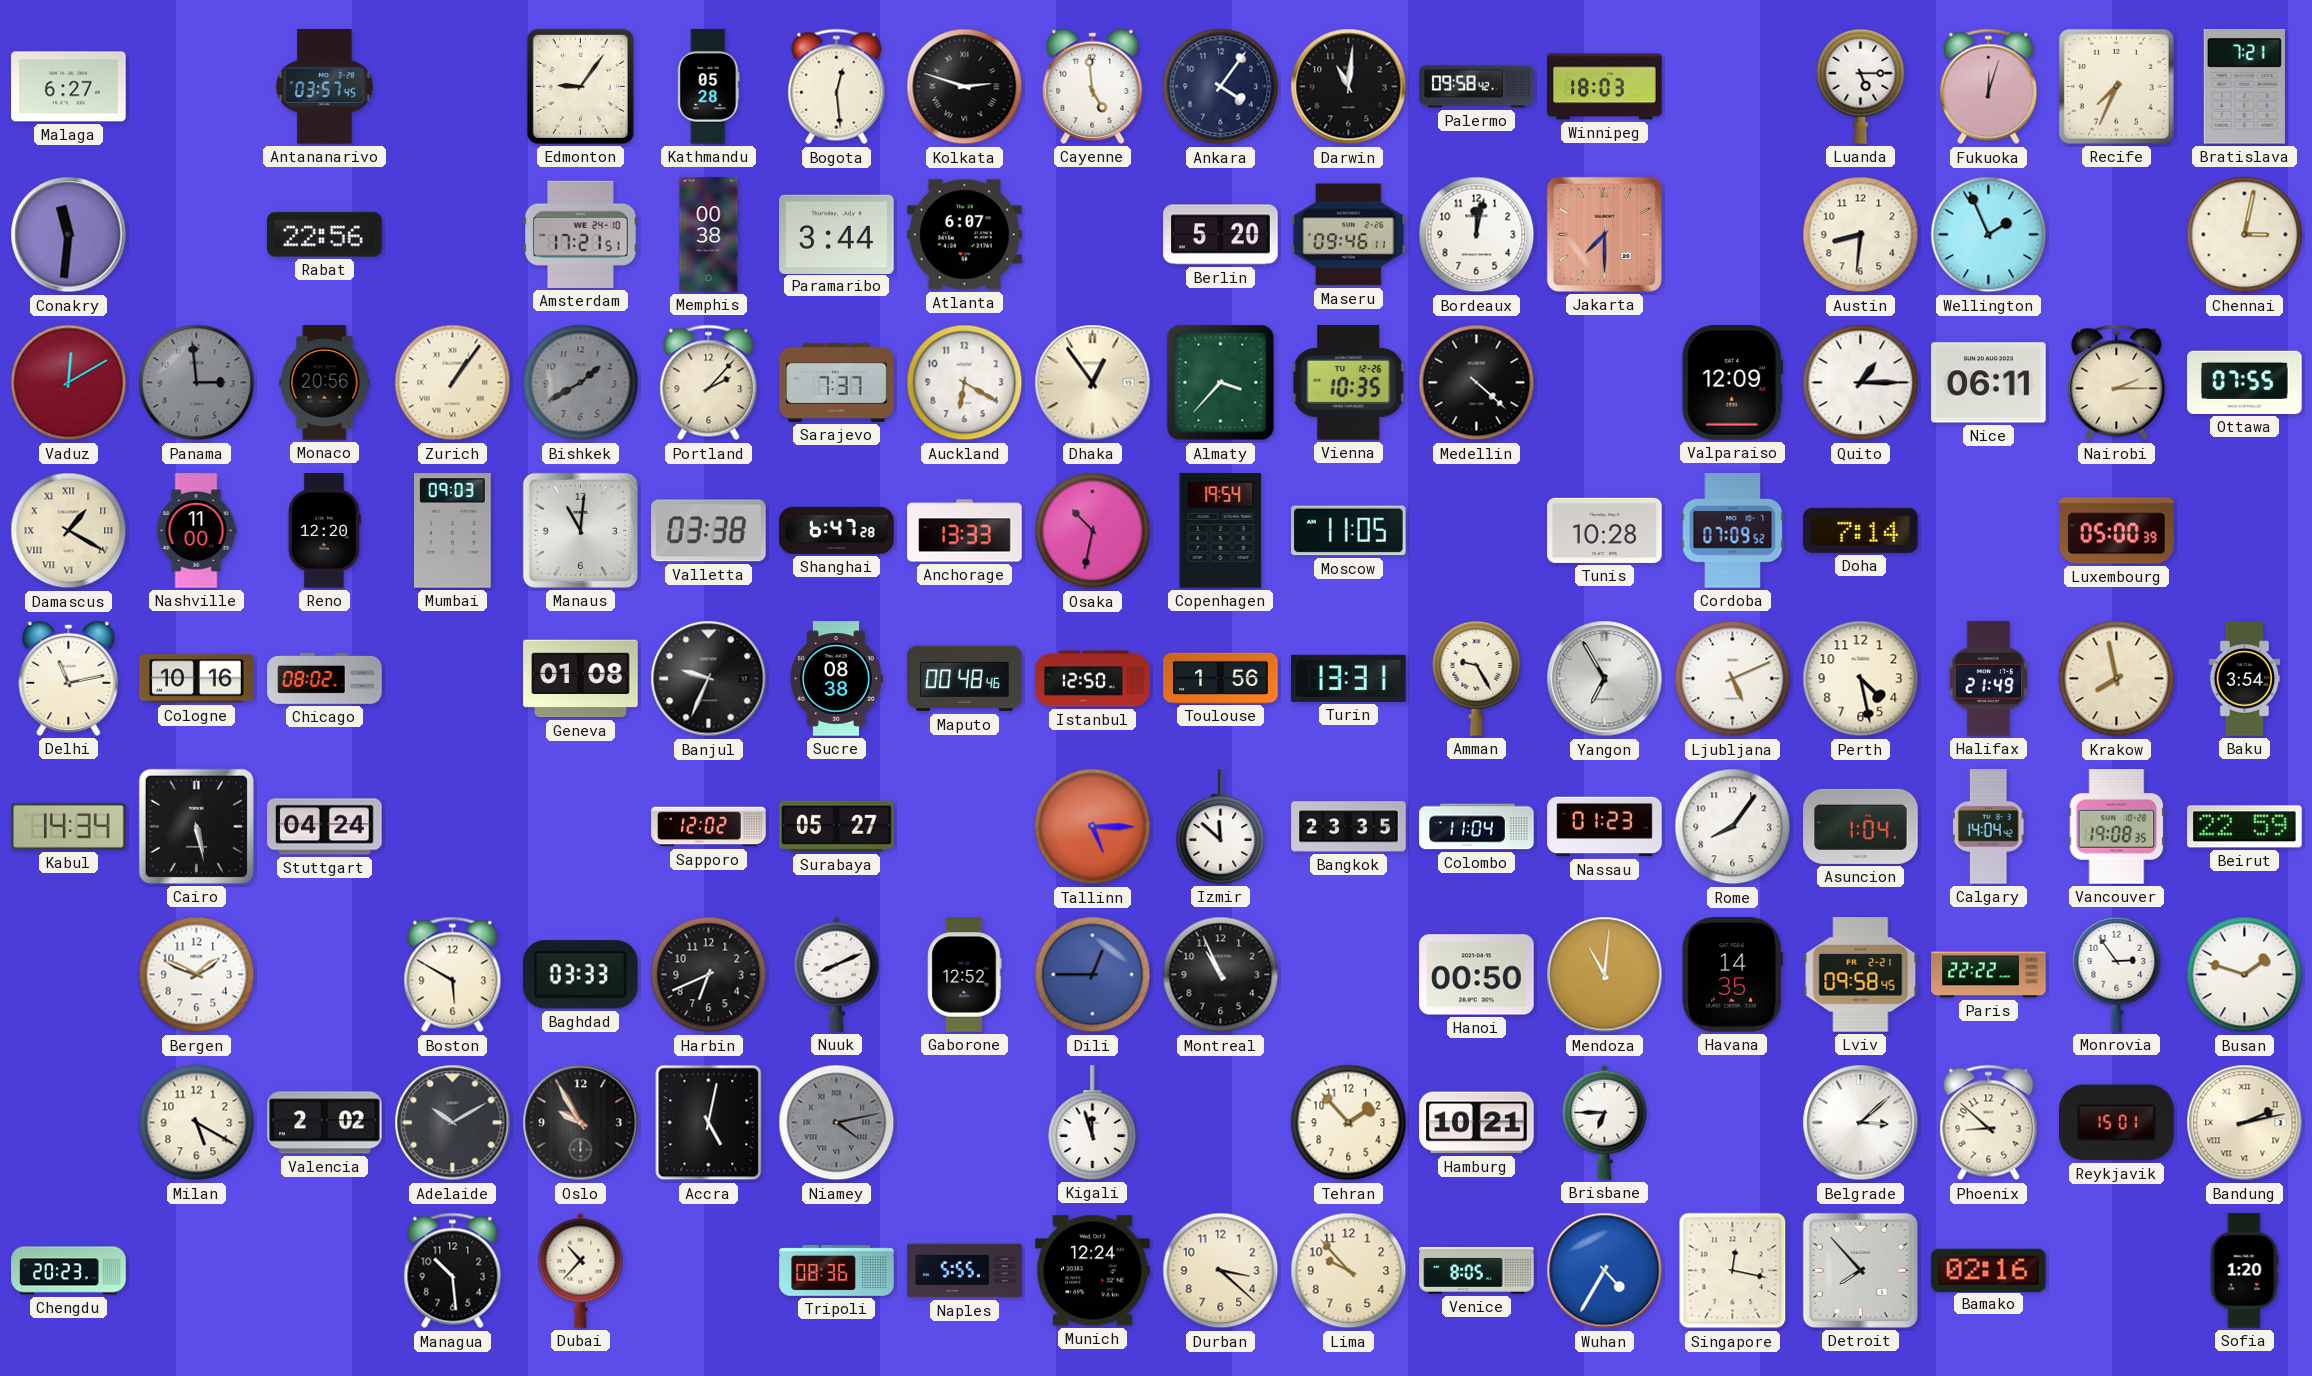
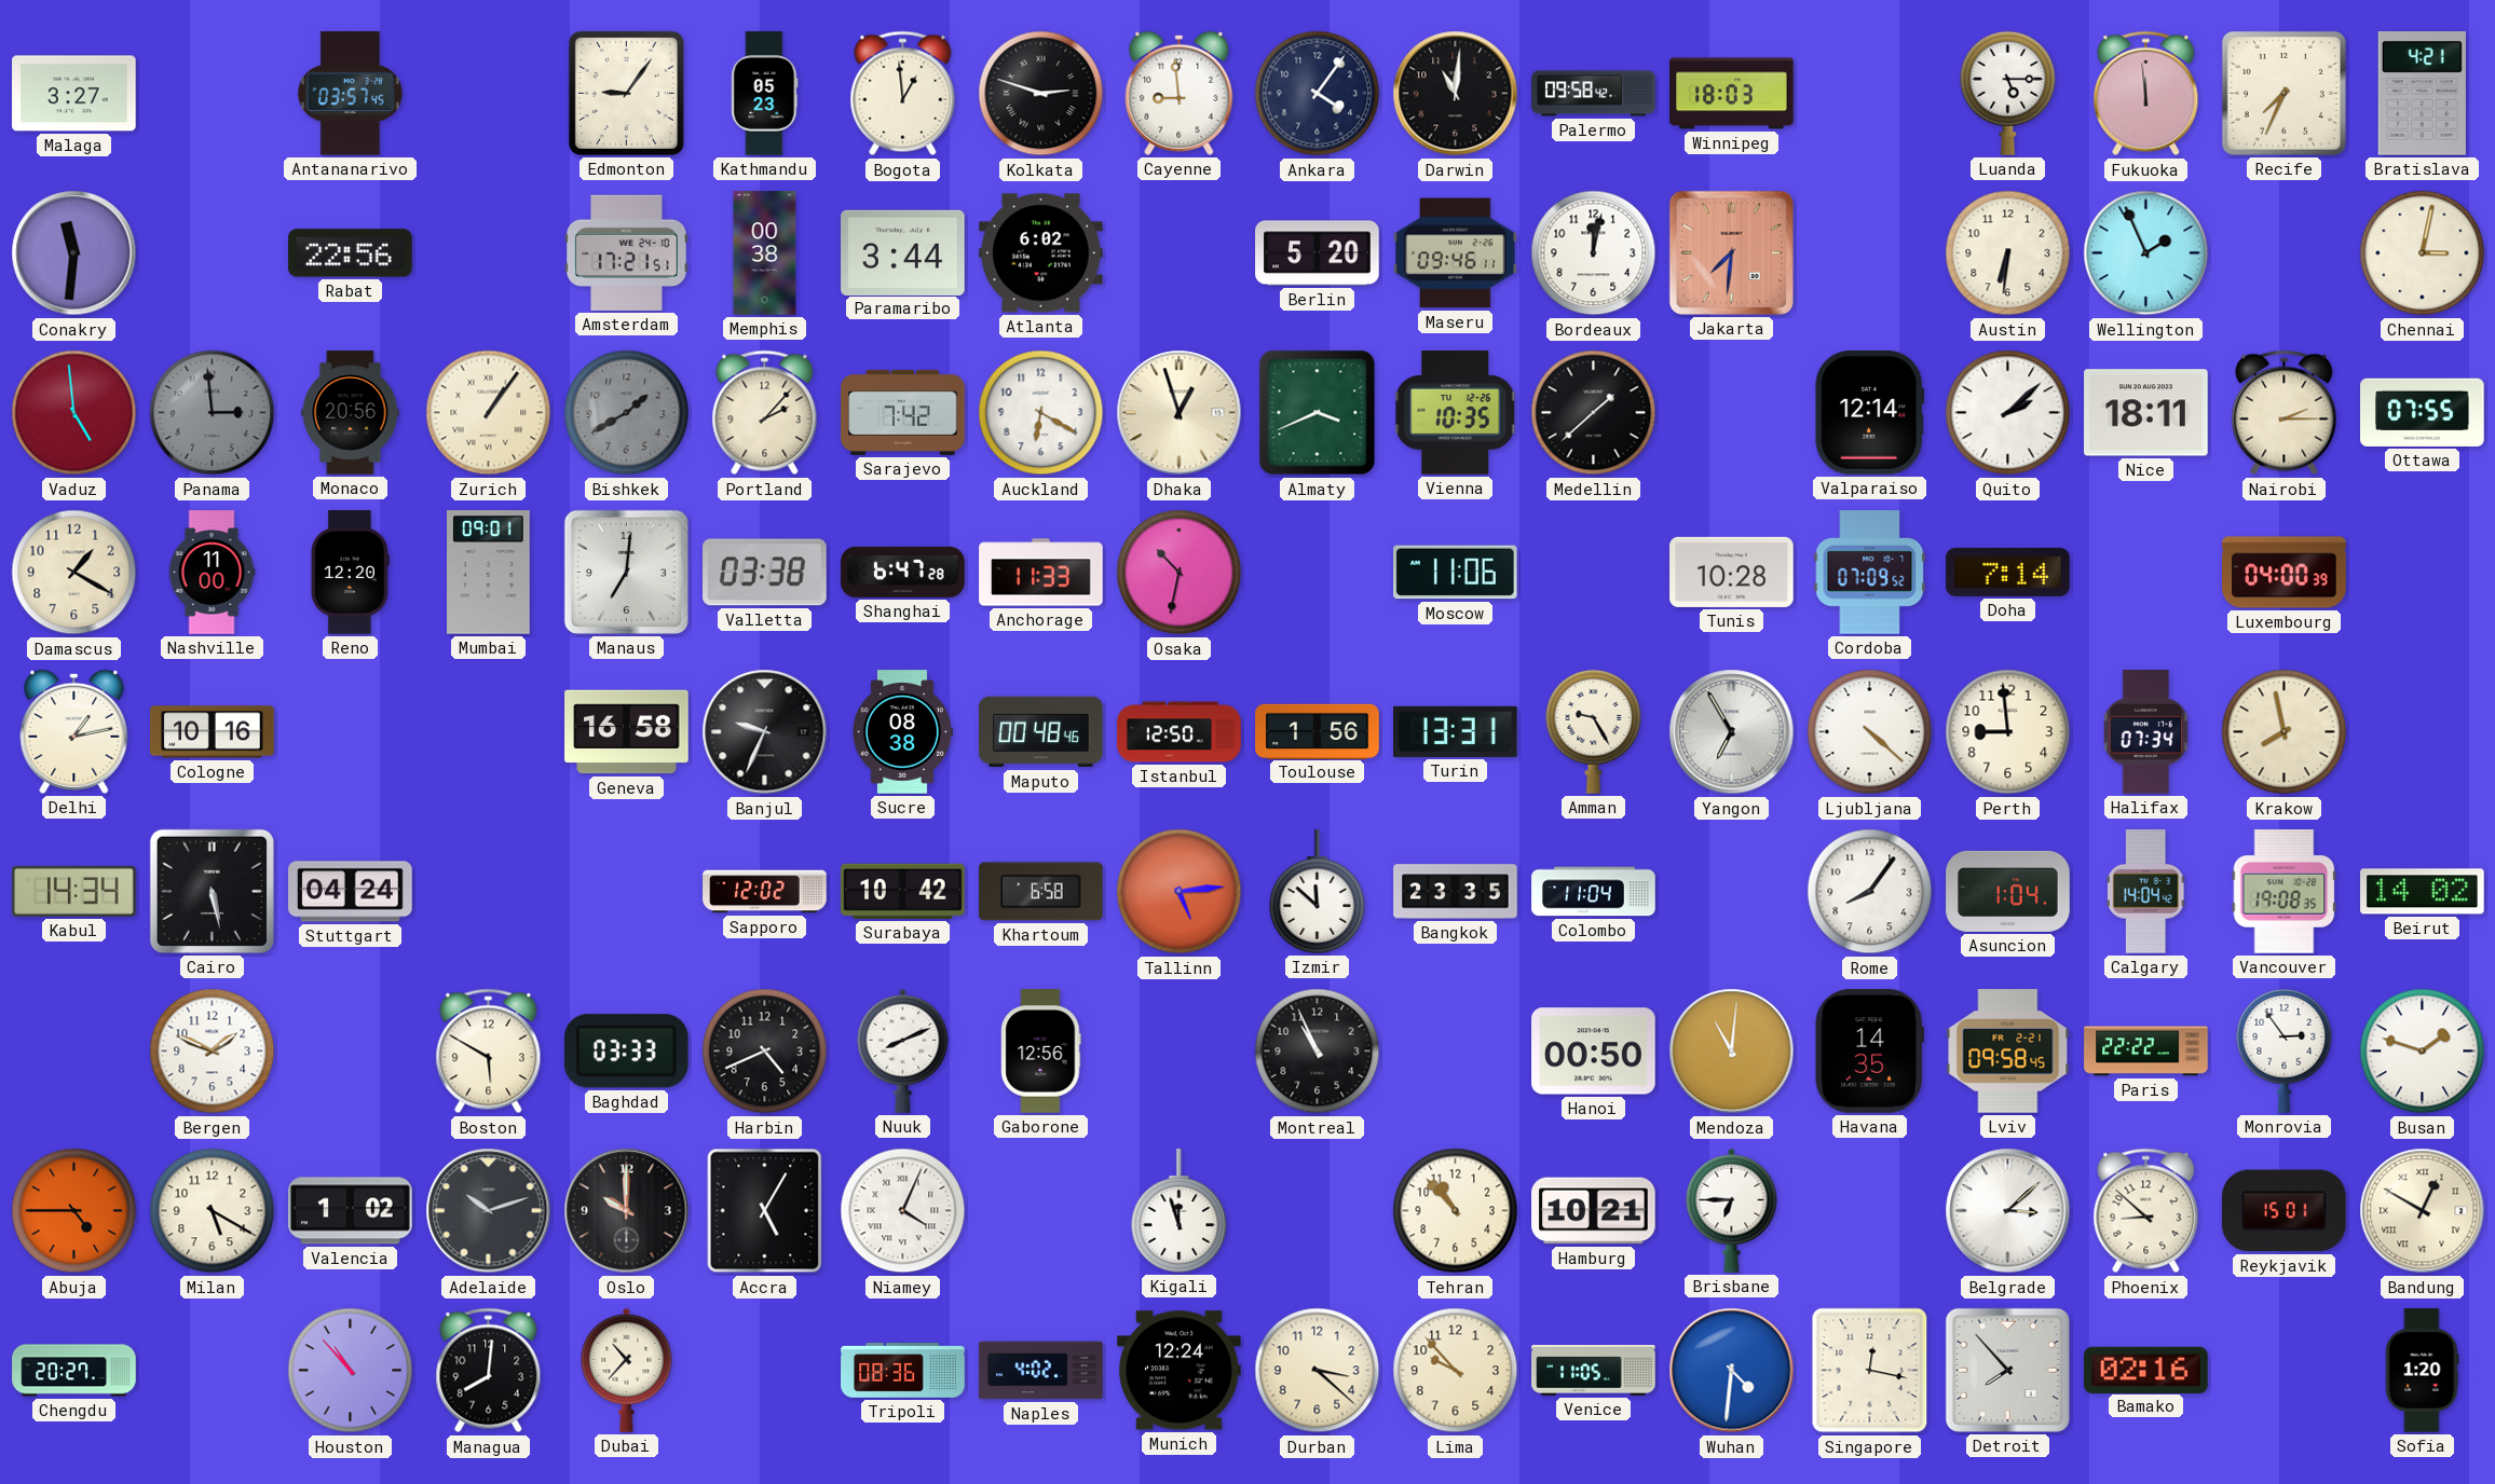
Malaga: 6:27 -> 3:27
Kathmandu: 05:28 -> 05:23
Bogota: 12:29 -> 12:59
Cayenne: 4:59 -> 8:59
Fukuoka: 12:03 -> 11:59
Bratislava: 7:21 -> 4:21
Atlanta: 6:07 -> 6:02
Jakarta: 7:30 -> 7:31
Austin: 8:31 -> 6:31
Vaduz: 12:10 -> 4:59
Sarajevo: 7:37 -> 7:42
Dhaka: 12:54 -> 12:57
Almaty: 3:37 -> 3:41
Medellin: 4:22 -> 1:38
Valparaiso: 12:09 -> 12:14
Quito: 1:15 -> 2:08
Nice: 06:11 -> 18:11
Damascus numerals: Roman -> Arabic
Mumbai: 09:03 -> 09:01
Manaus: 11:01 -> 7:01
Anchorage: 13:33 -> 11:33
Copenhagen: 19:54 -> none
Moscow: 11:05 -> 11:06
Luxembourg: 05:00 -> 04:00
Delhi: 11:13 -> 1:13
Chicago: 08:02 -> none
Geneva: 01:08 -> 16:58
Ljubljana: 5:11 -> 4:22
Perth: 4:28 -> 8:59
Halifax: 21:49 -> 07:34
Baku: 3:54 -> none
Surabaya: 05:27 -> 10:42
Khartoum: none -> 6:58
Tallinn: 5:15 -> 5:14
Nassau: 01:23 -> none
Beirut: 22:59 -> 14:02
Harbin: 6:41 -> 4:41
Gaborone: 12:52 -> 12:56
Dili: 12:45 -> none
Abuja: none -> 4:45
Valencia: 2:02 -> 1:02
Adelaide: 10:10 -> 10:12
Oslo: 9:55 -> 10:00
Accra: 5:02 -> 5:05
Niamey: 4:13 -> 4:04
Niamey dial: grey -> white
Tehran: 1:53 -> 10:53
Bandung: 2:13 -> 12:50
Chengdu: 20:23 -> 20:27
Houston: none -> 10:53
Managua: 10:29 -> 8:01
Naples: 5:55 -> 4:02
Venice: 8:05 -> 11:05
Wuhan: 4:35 -> 4:31
